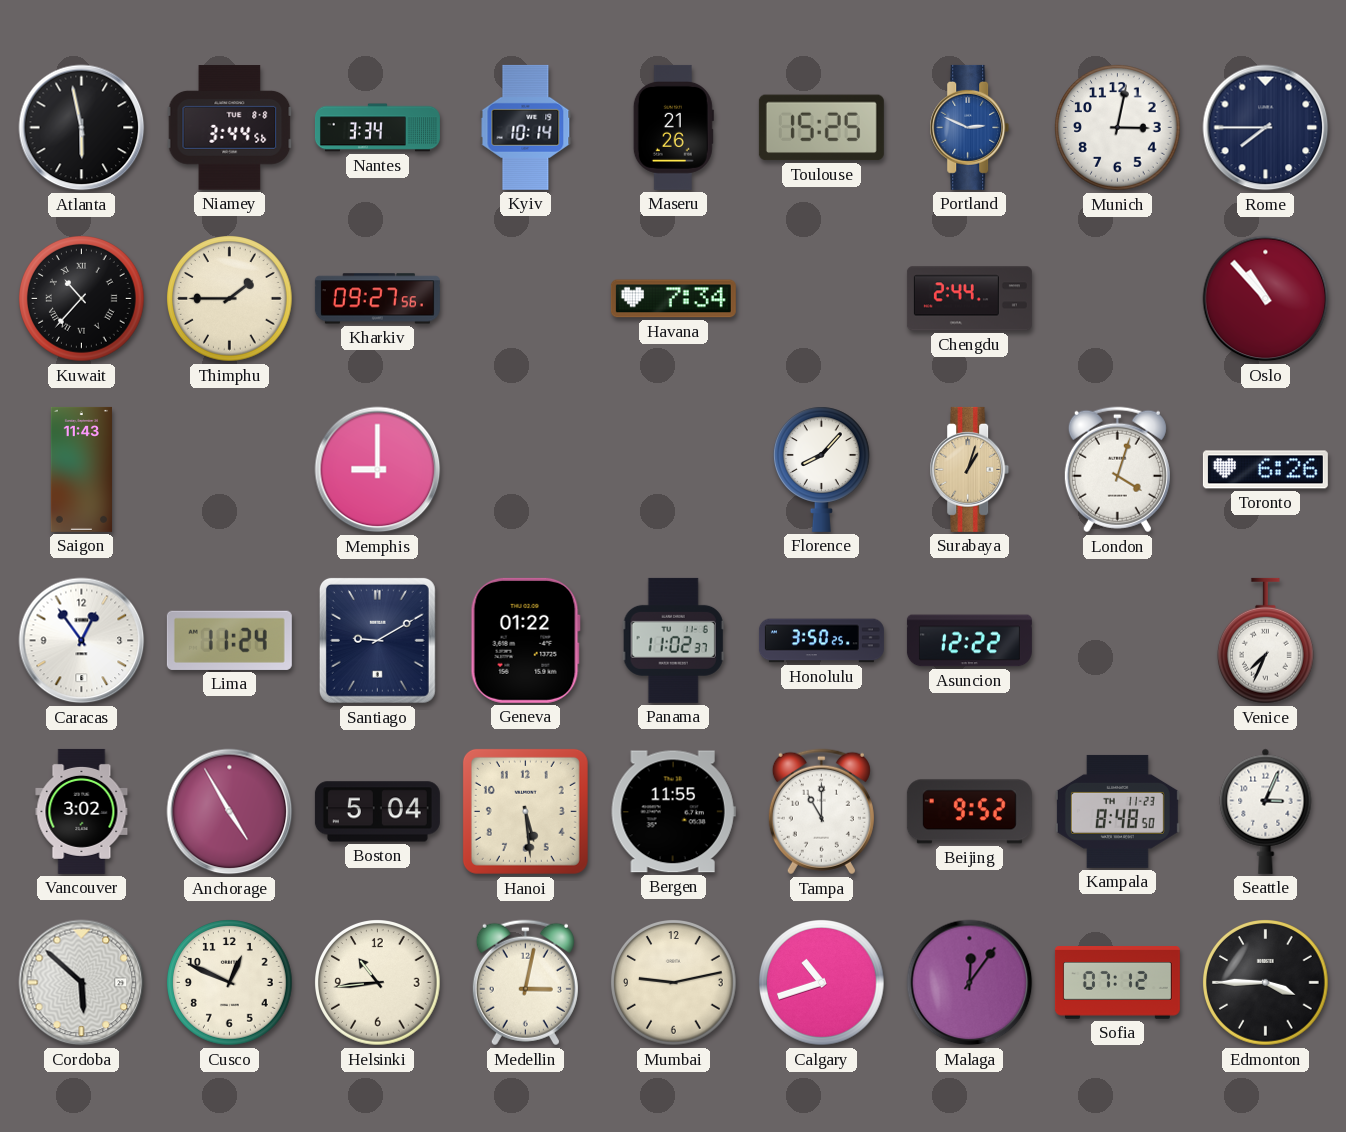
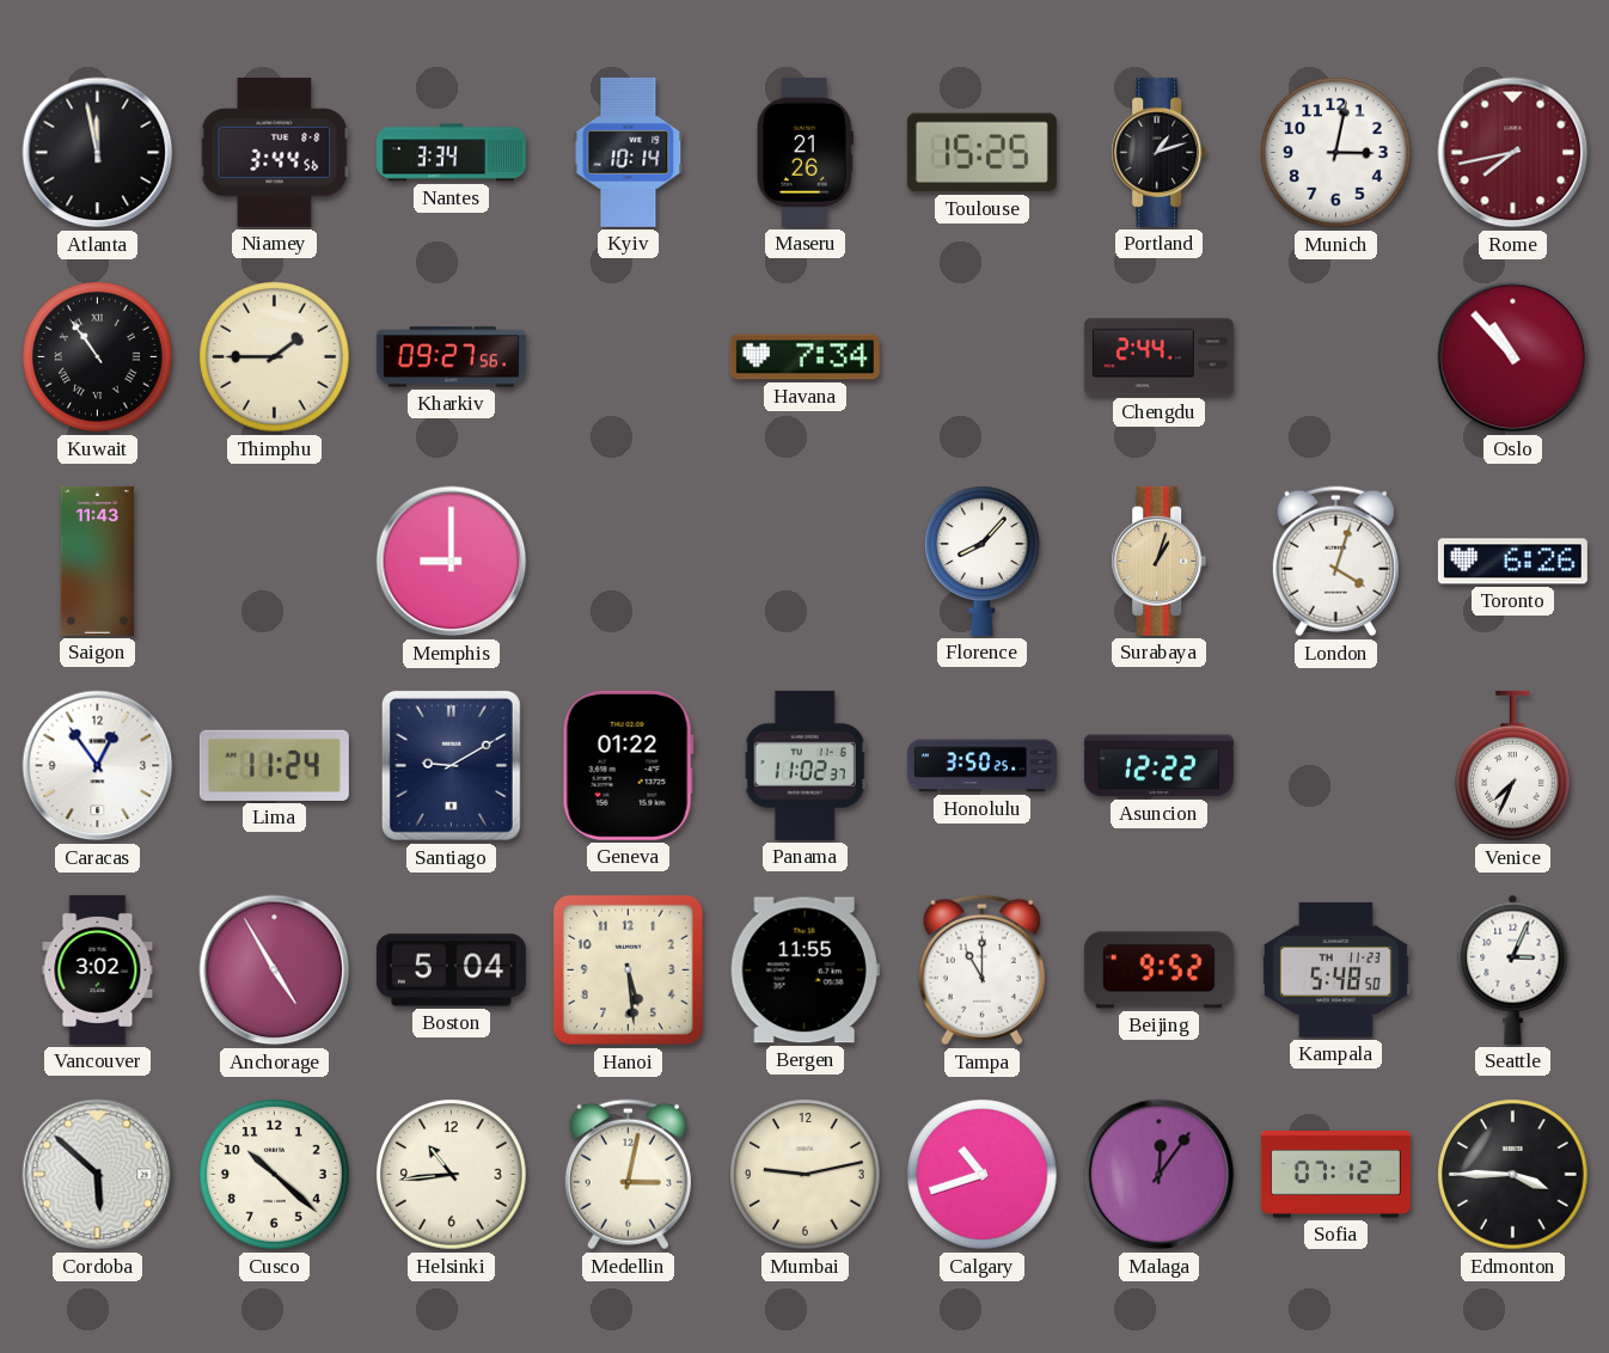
Atlanta: 5:58 -> 11:58
Portland: 2:49 -> 1:12
Portland dial: blue -> black
Rome: 7:45 -> 7:43
Rome dial: navy -> burgundy
Kuwait: 10:37 -> 10:54
Kampala: 8:48 -> 5:48
Cusco: 12:49 -> 10:22
